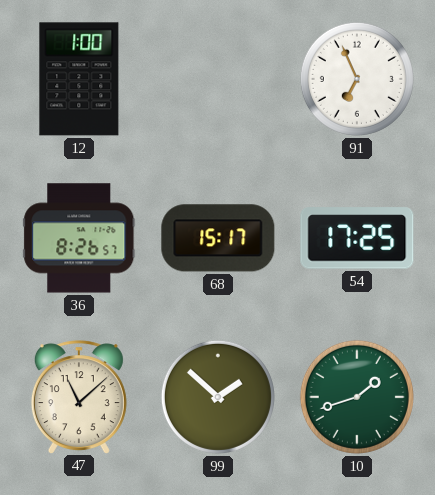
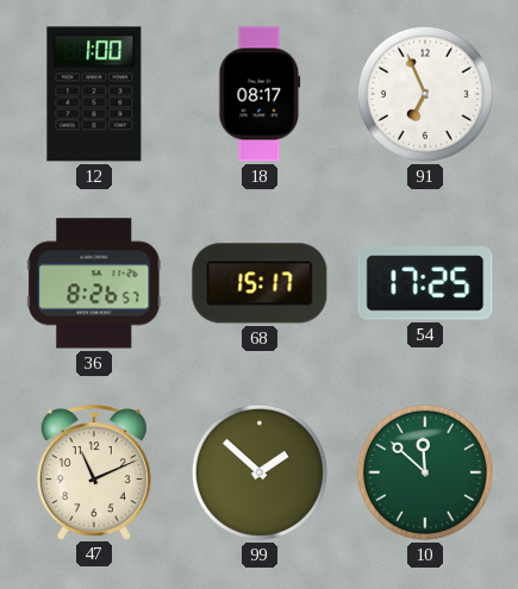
18: none -> 08:17
47: 11:08 -> 11:11
10: 1:42 -> 11:52
